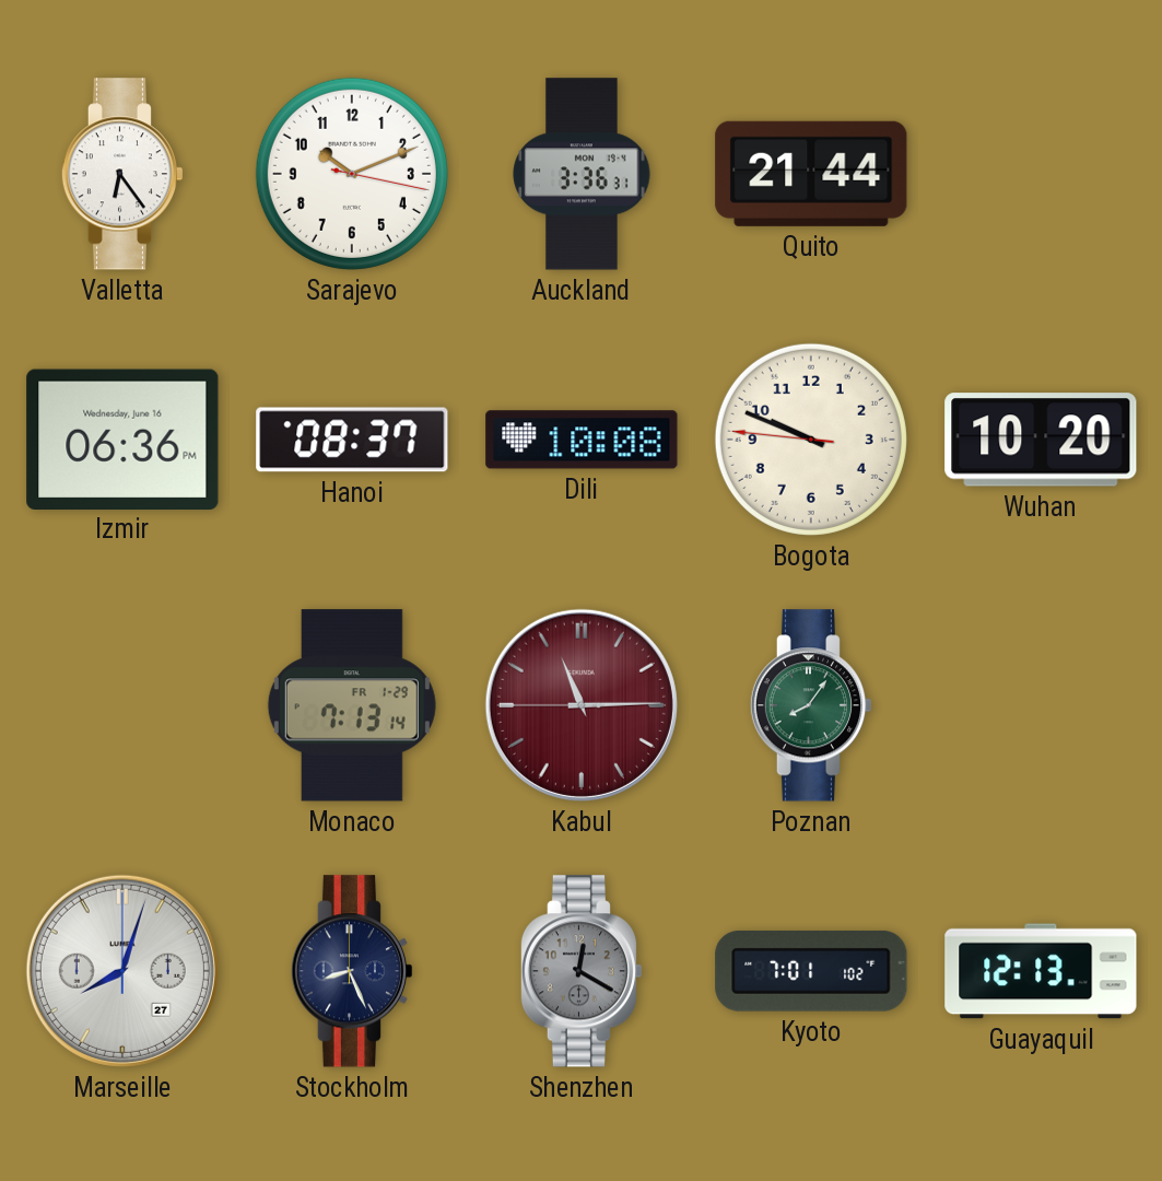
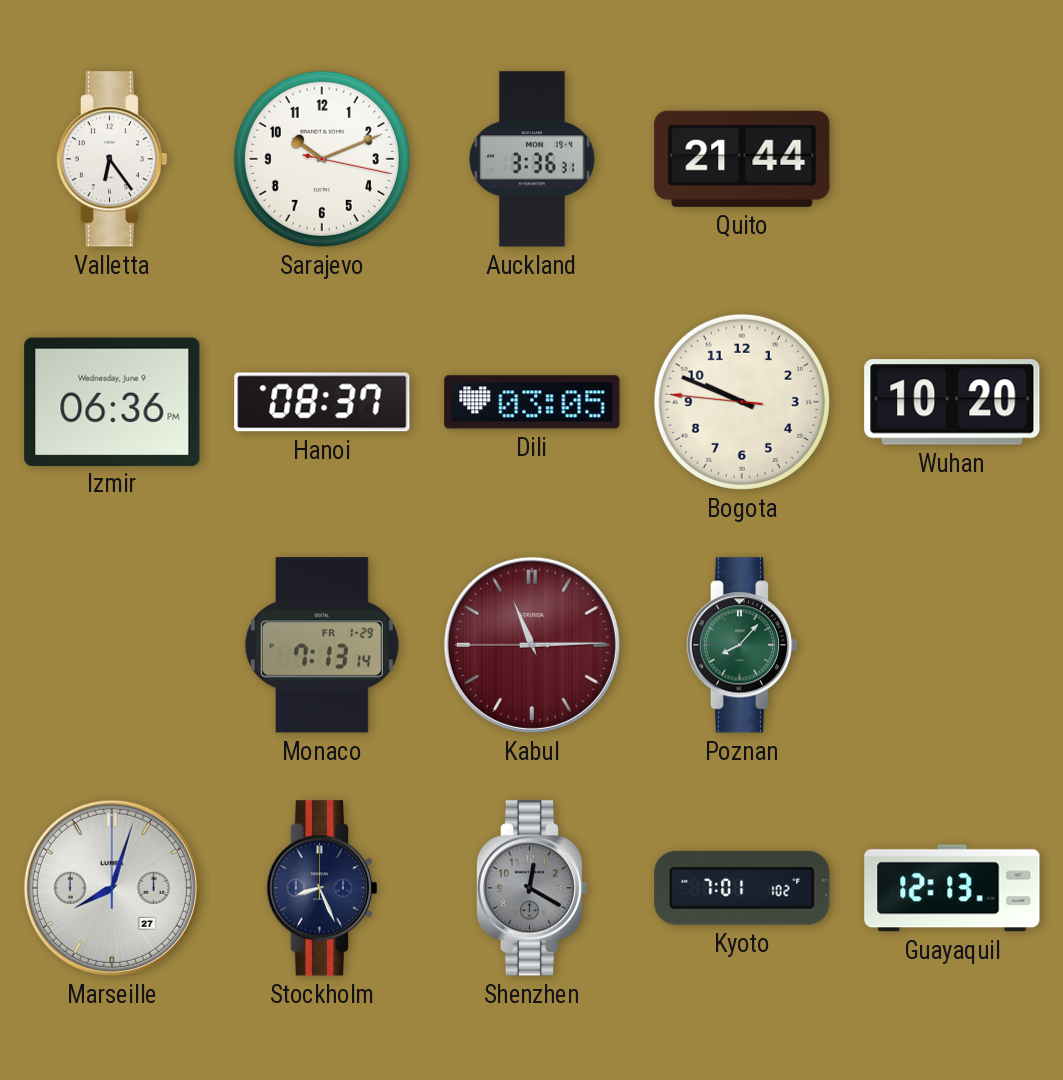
Izmir date: Wednesday, June 16 -> Wednesday, June 9
Dili: 10:08 -> 03:05
Poznan: 8:06 -> 8:07
